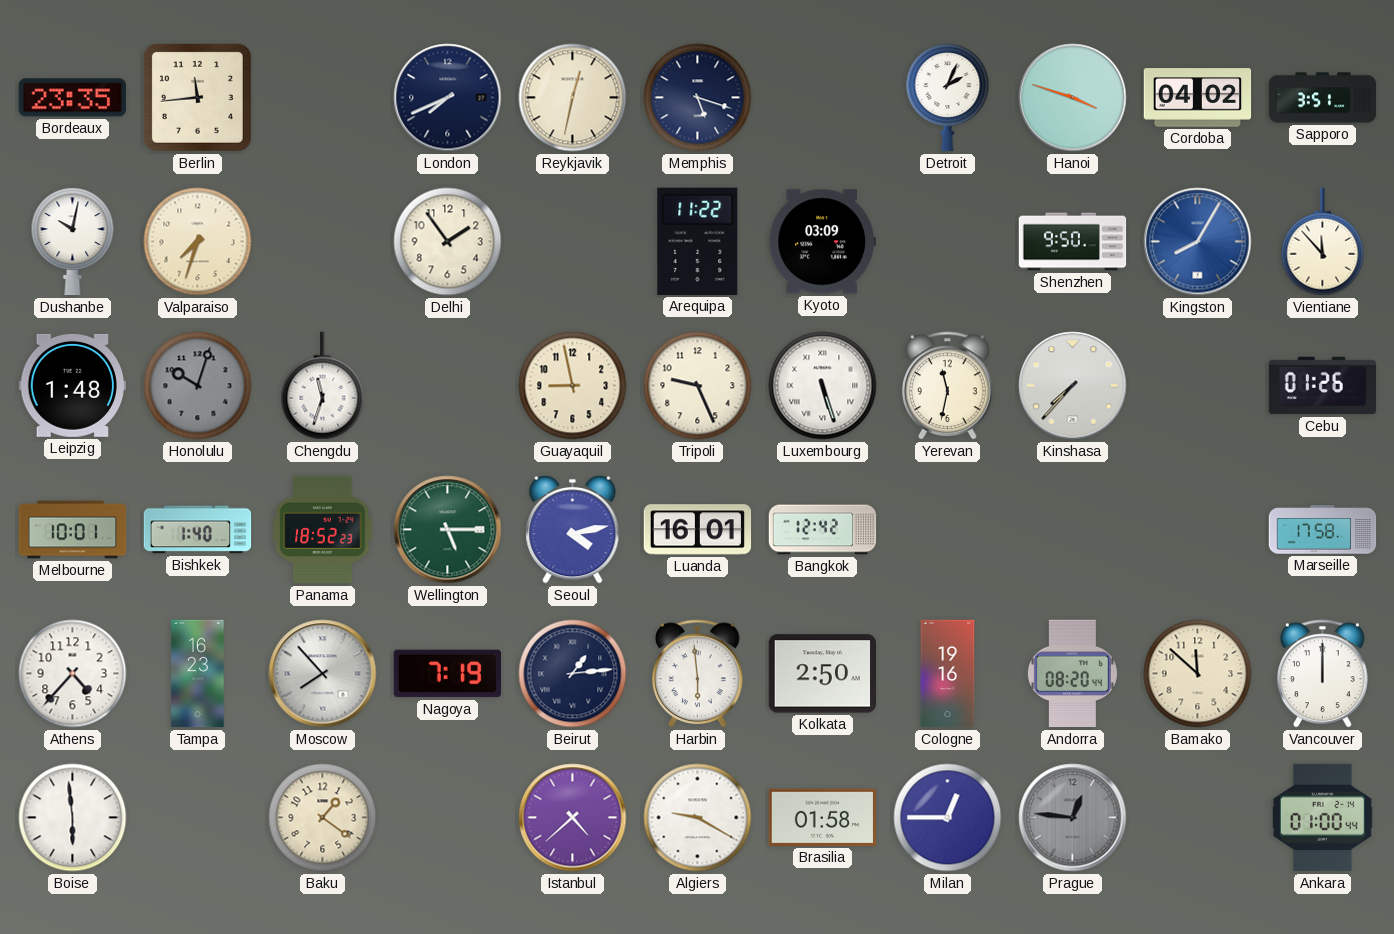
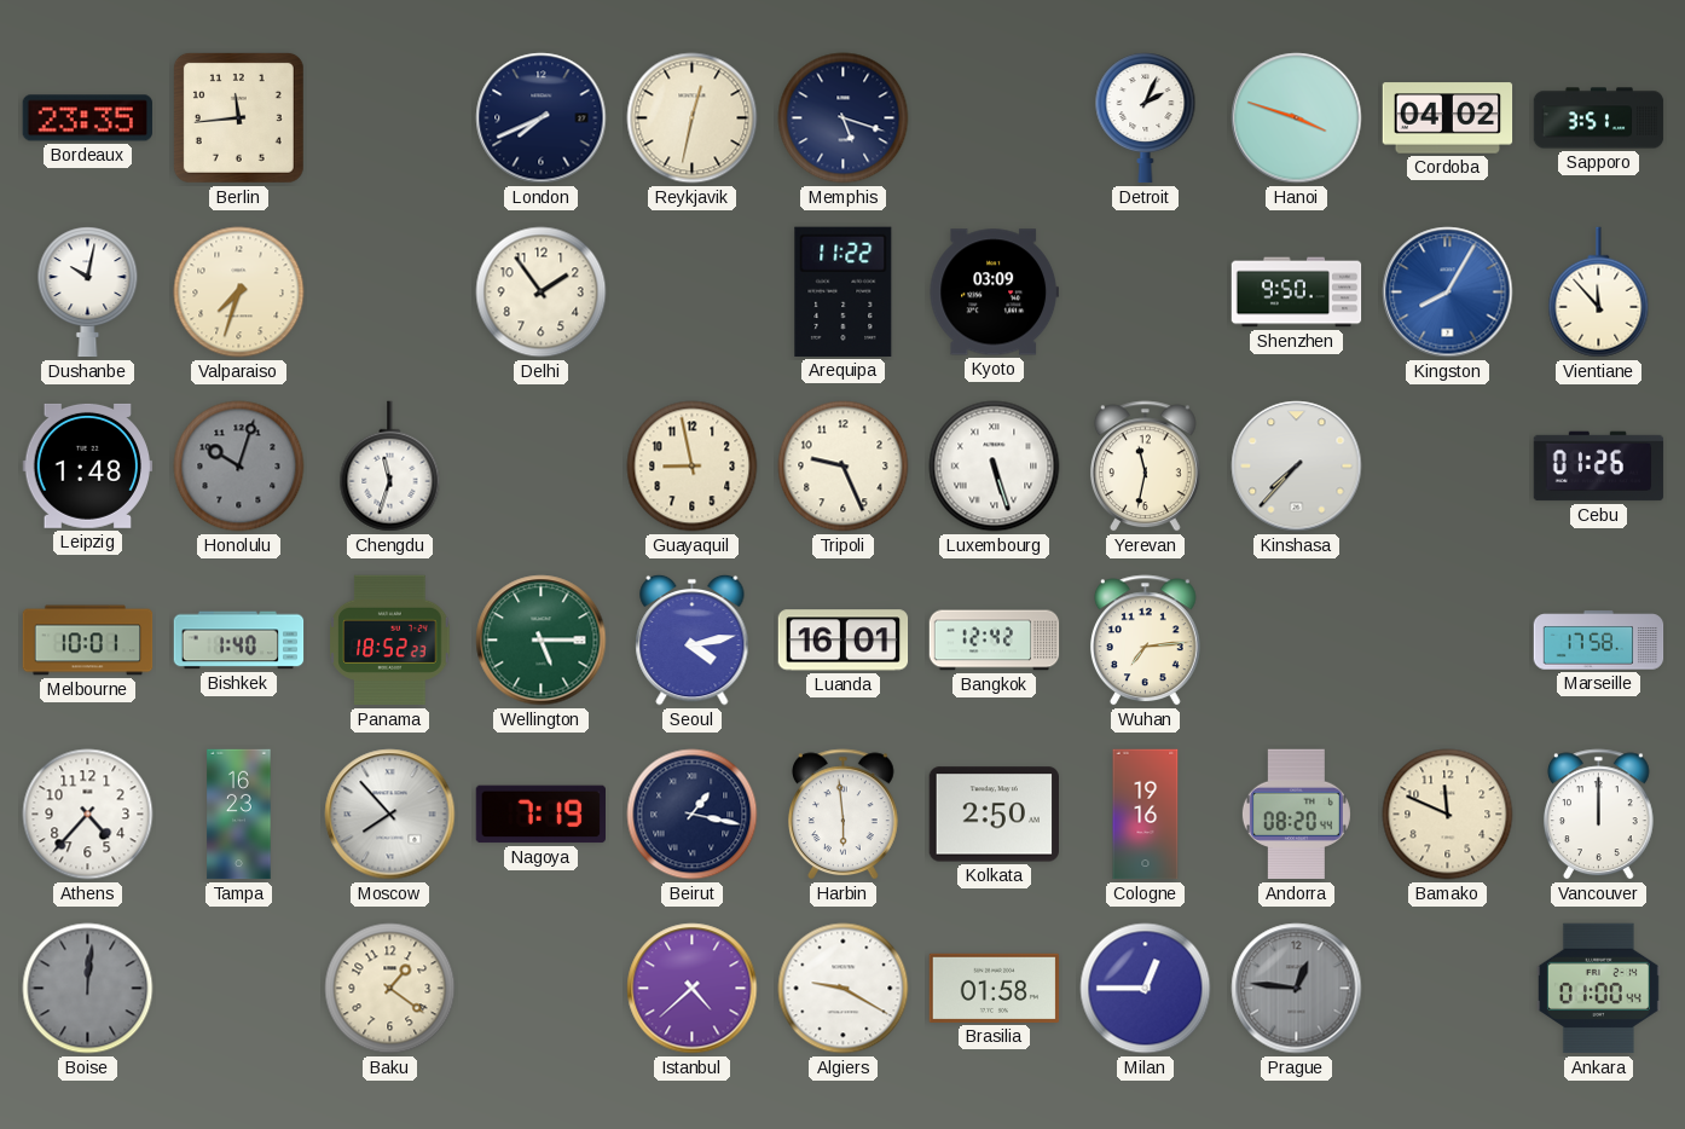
Wuhan: none -> 7:14
Beirut: 1:14 -> 1:17
Bamako: 11:52 -> 11:49
Boise: 5:59 -> 12:01
Boise dial: white -> grey
